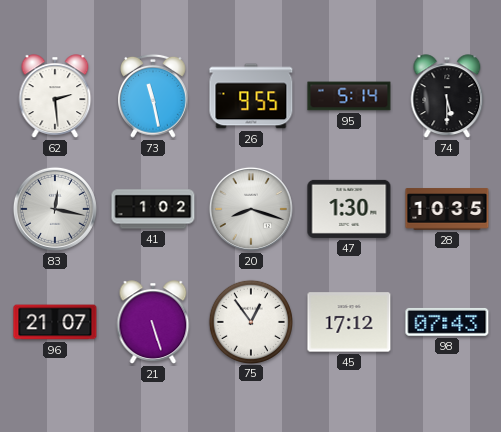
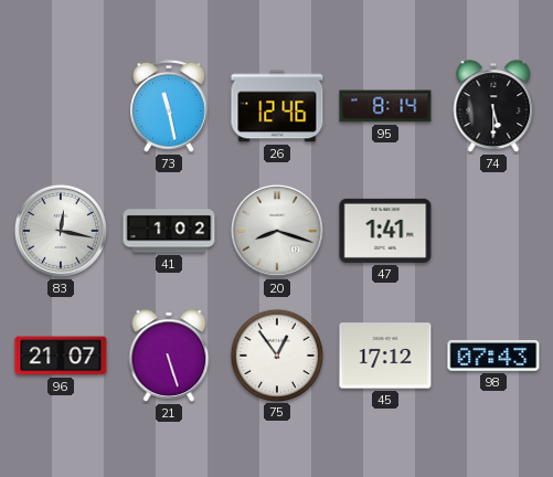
62: 2:29 -> none
26: 9:55 -> 12:46
95: 5:14 -> 8:14
47: 1:30 -> 1:41
28: 10:35 -> none
